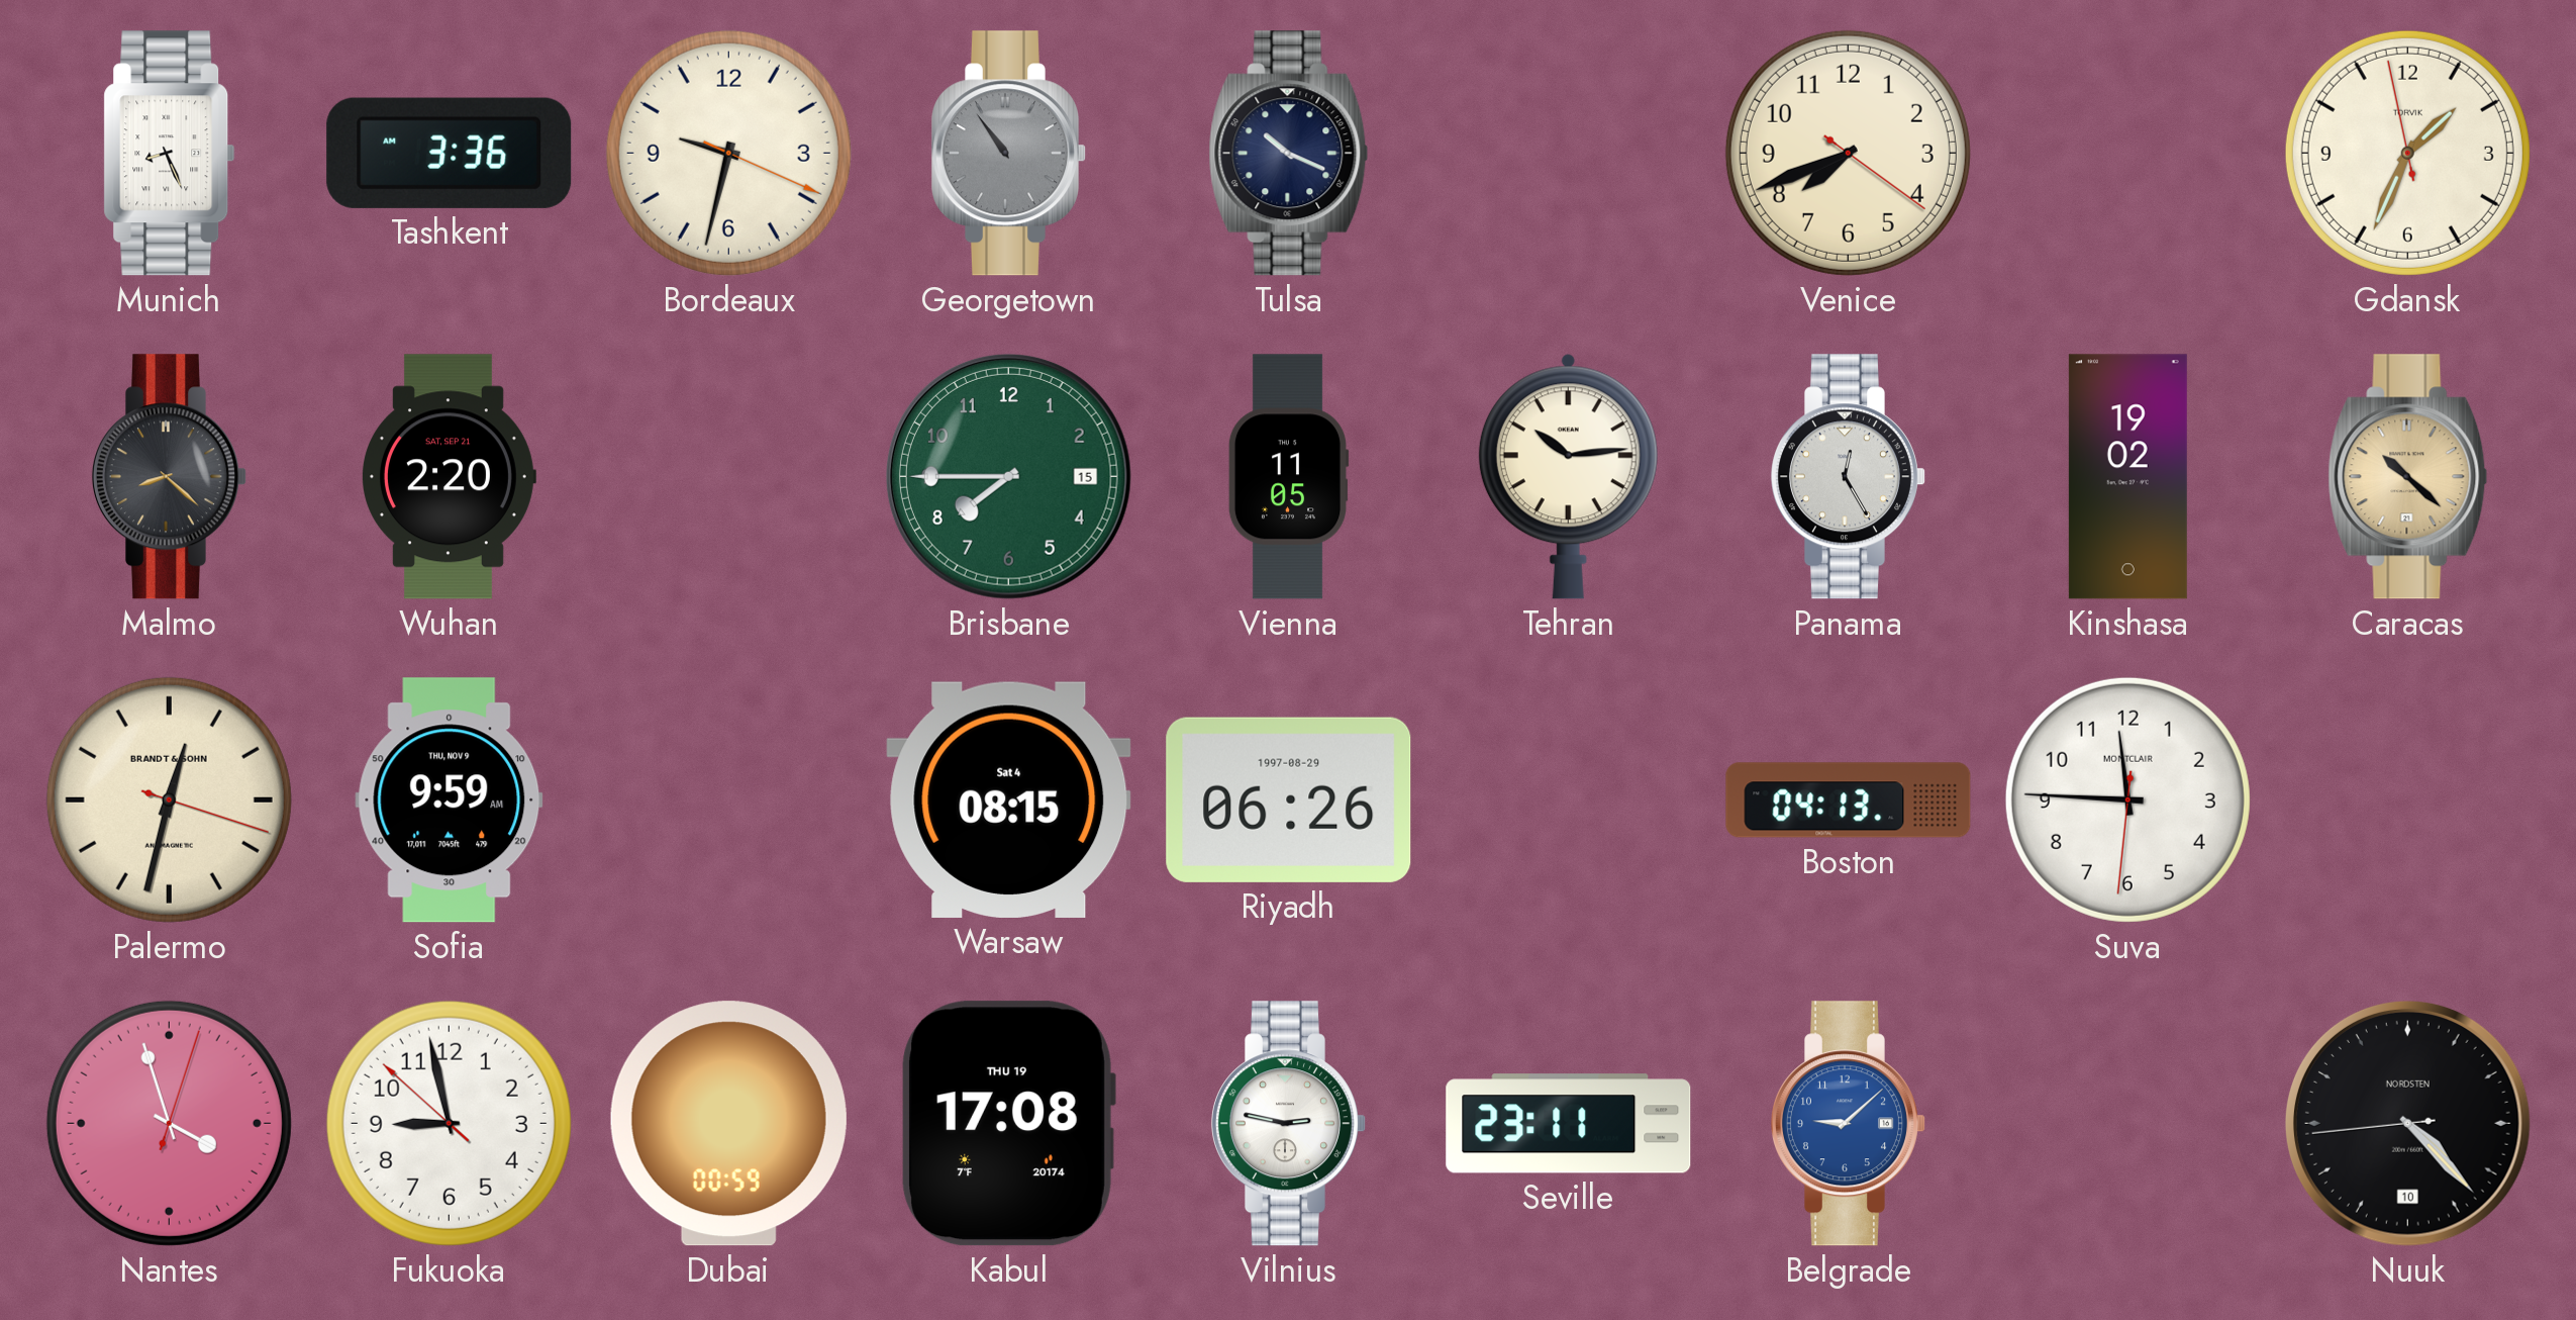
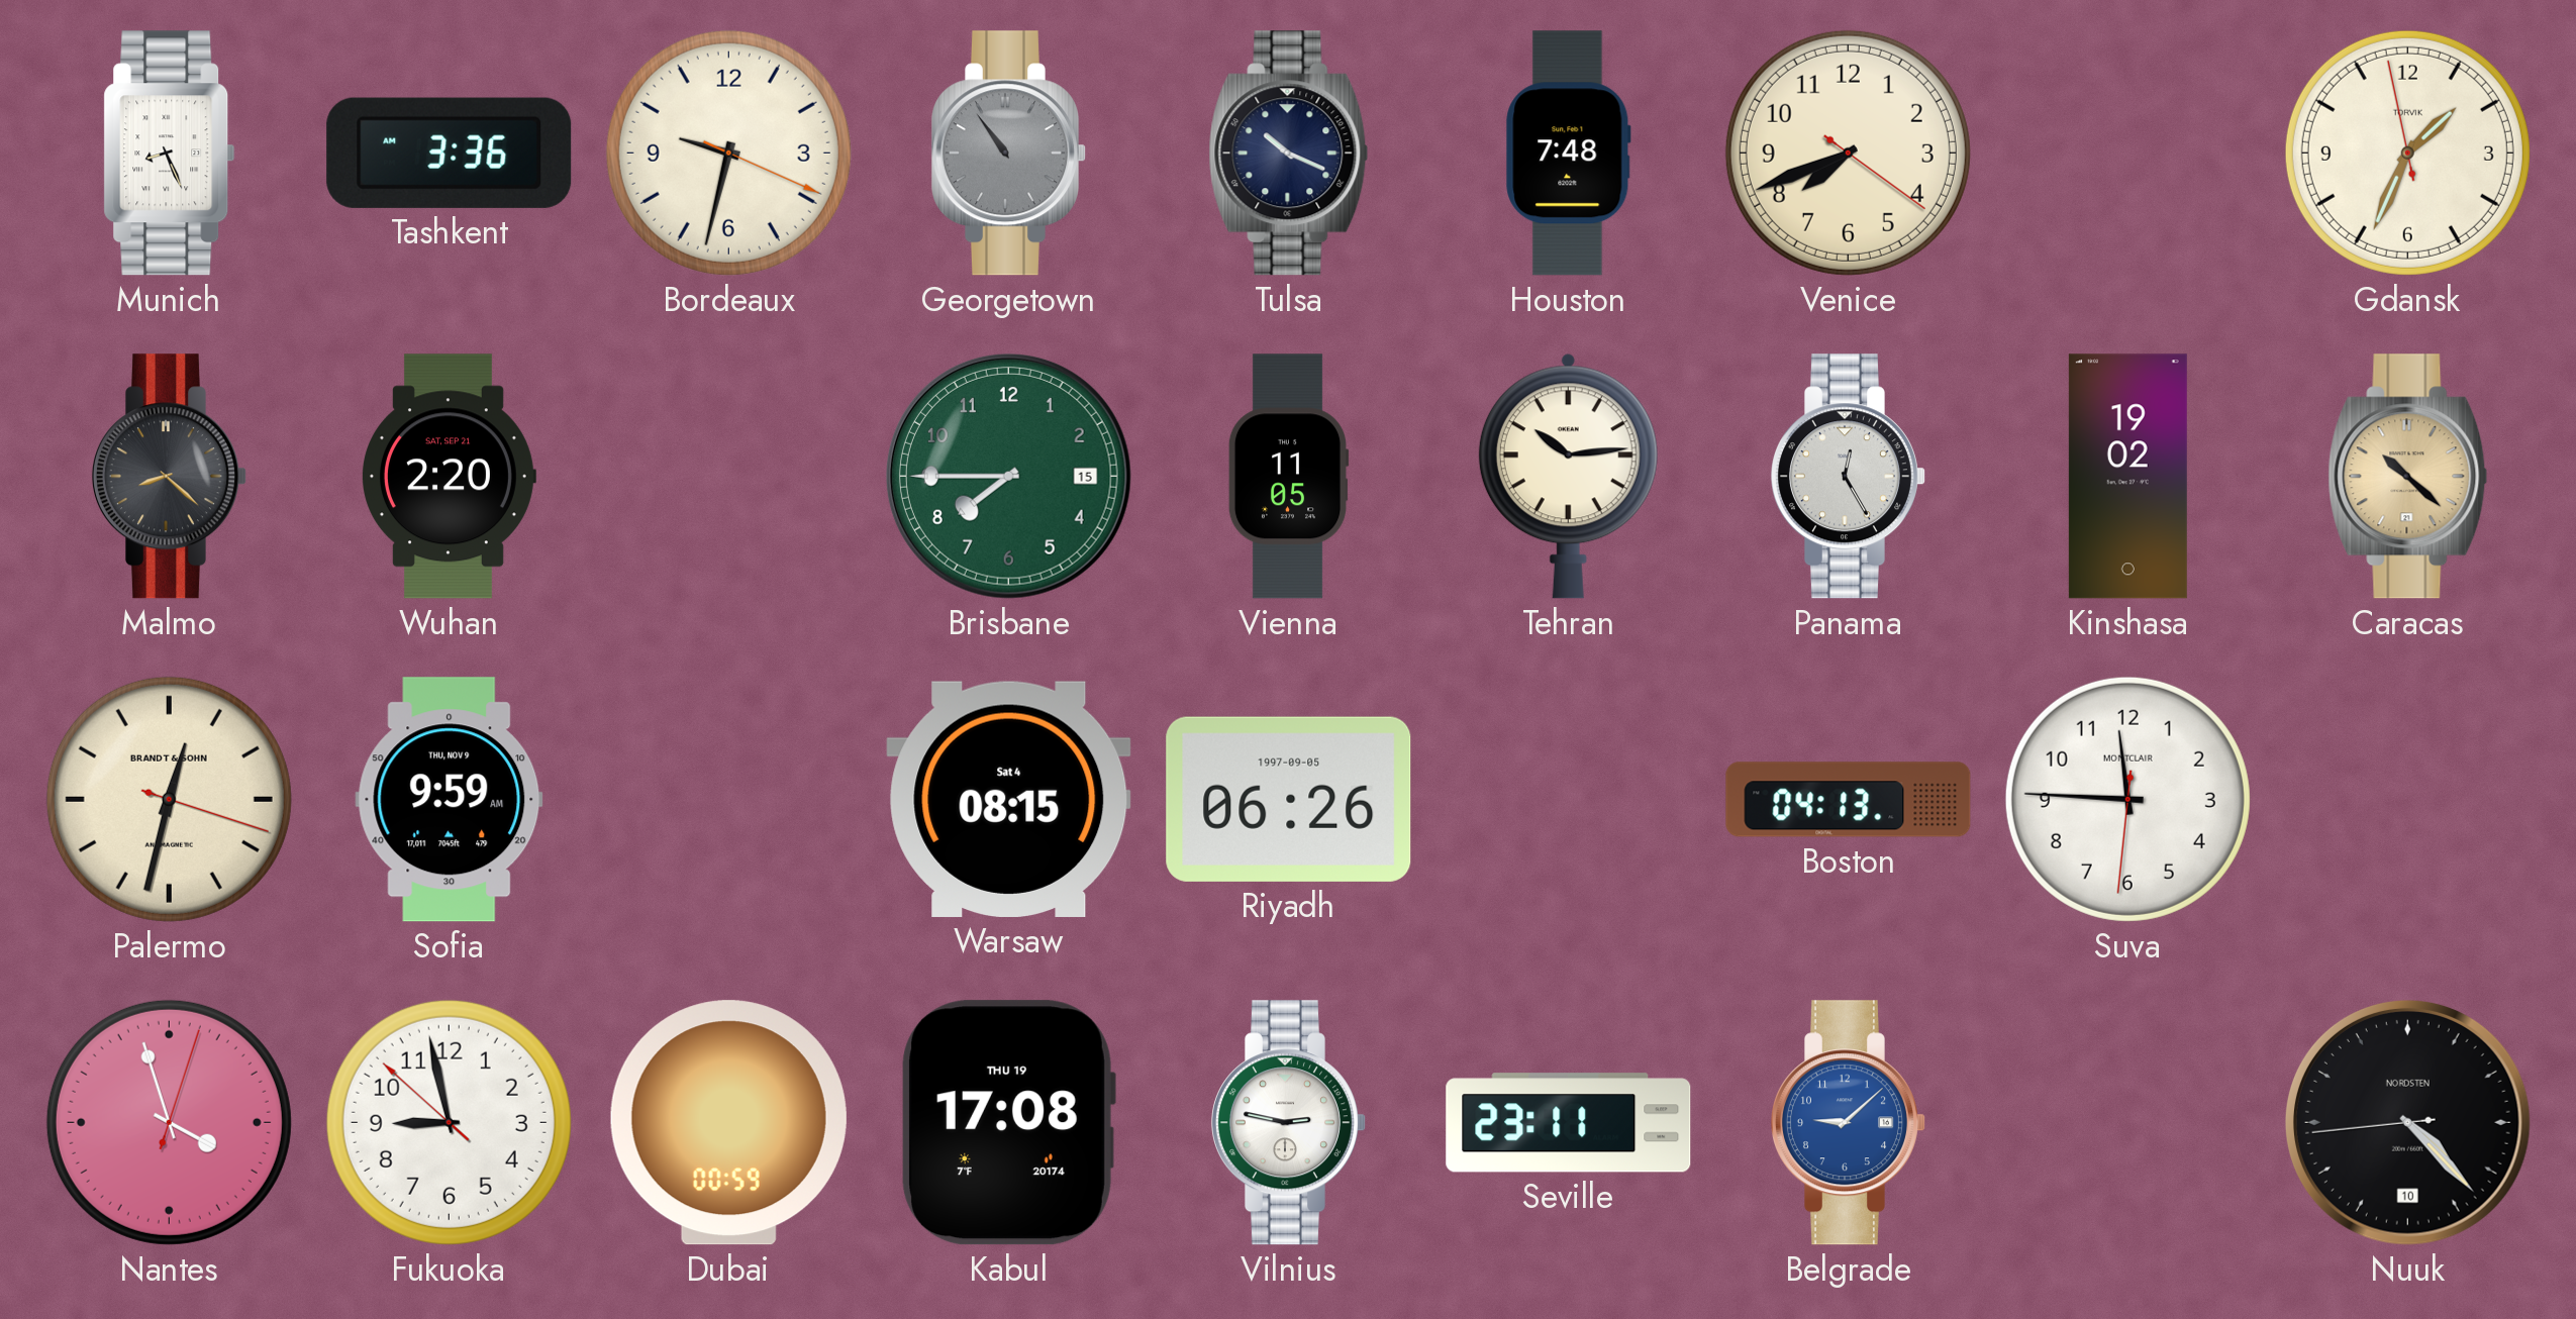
Houston: none -> 7:48
Riyadh date: 1997-08-29 -> 1997-09-05
